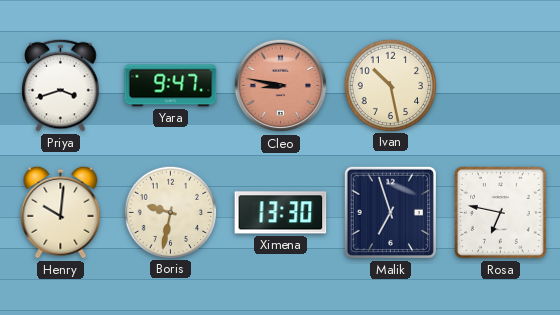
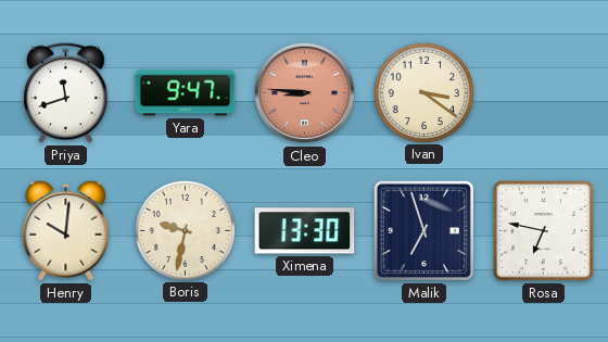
Priya: 3:42 -> 11:42
Cleo: 8:47 -> 8:46
Ivan: 10:28 -> 3:21
